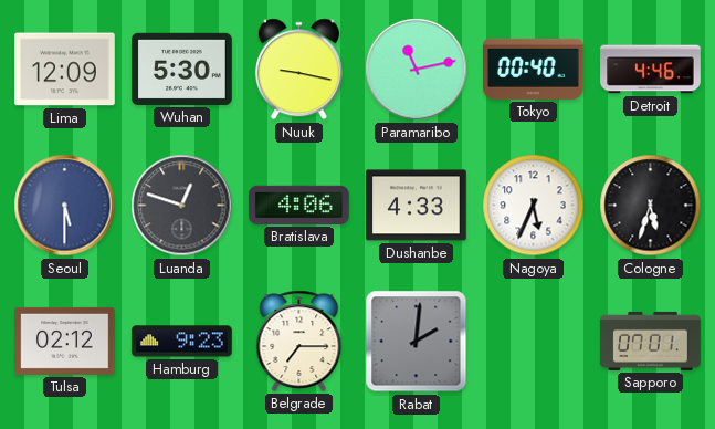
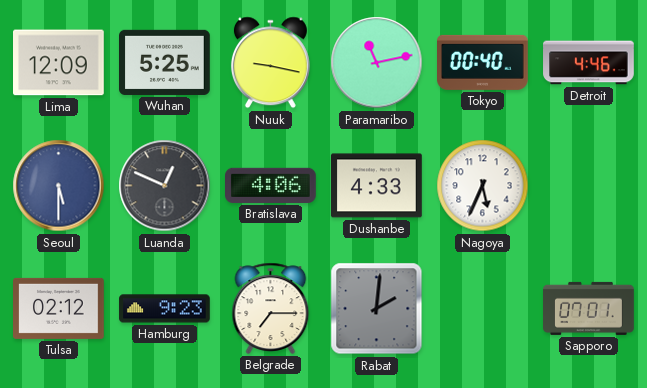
Wuhan: 5:30 -> 5:25
Luanda: 12:48 -> 12:49
Cologne: 5:33 -> none
